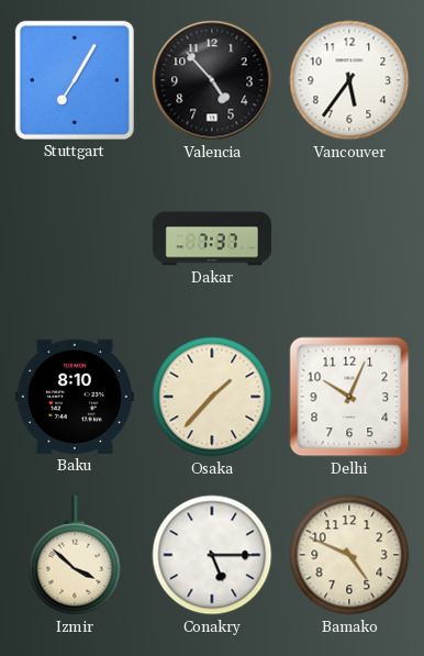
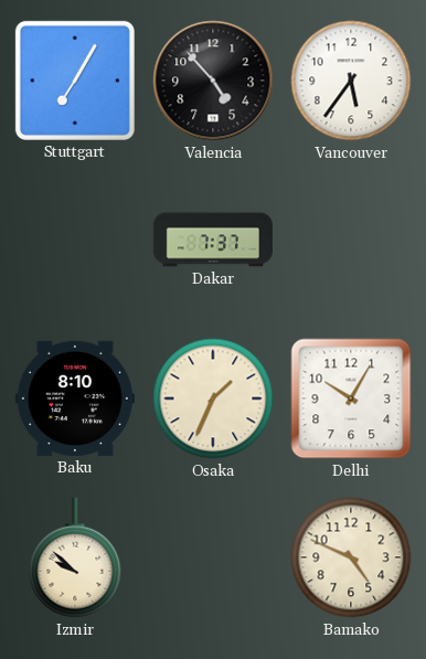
Osaka: 1:37 -> 1:34
Delhi: 10:04 -> 10:05
Izmir: 3:52 -> 9:52
Conakry: 5:15 -> none
